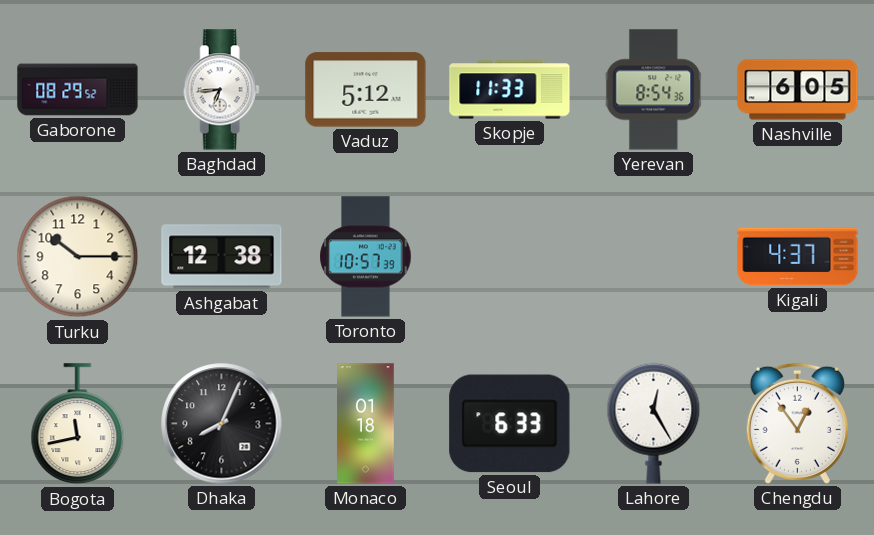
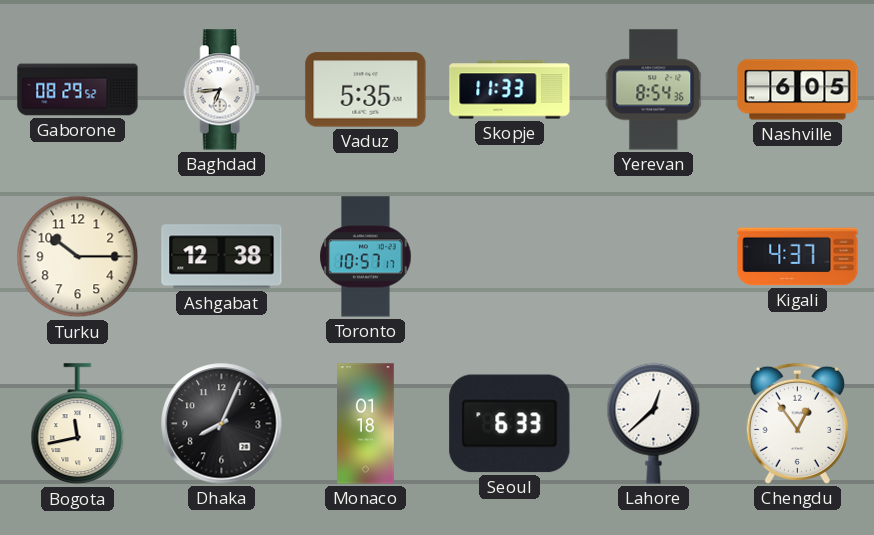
Vaduz: 5:12 -> 5:35
Toronto: 10:57:39 -> 10:57:17
Lahore: 12:25 -> 12:38
